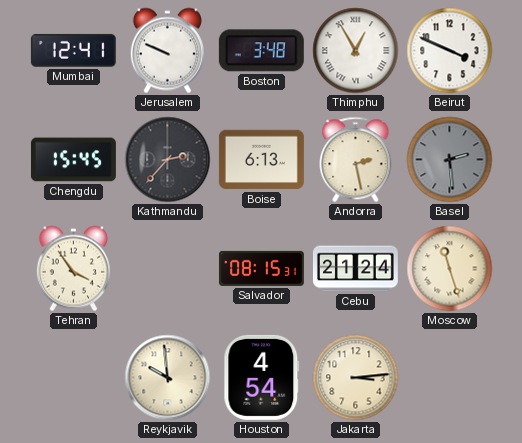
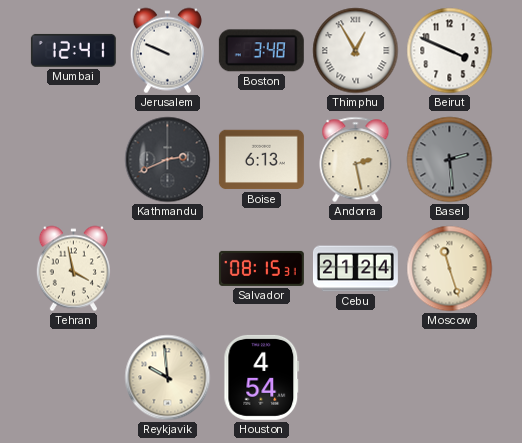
Chengdu: 15:45 -> none
Kathmandu: 2:37 -> 2:41
Tehran: 3:54 -> 3:58
Jakarta: 3:14 -> none
